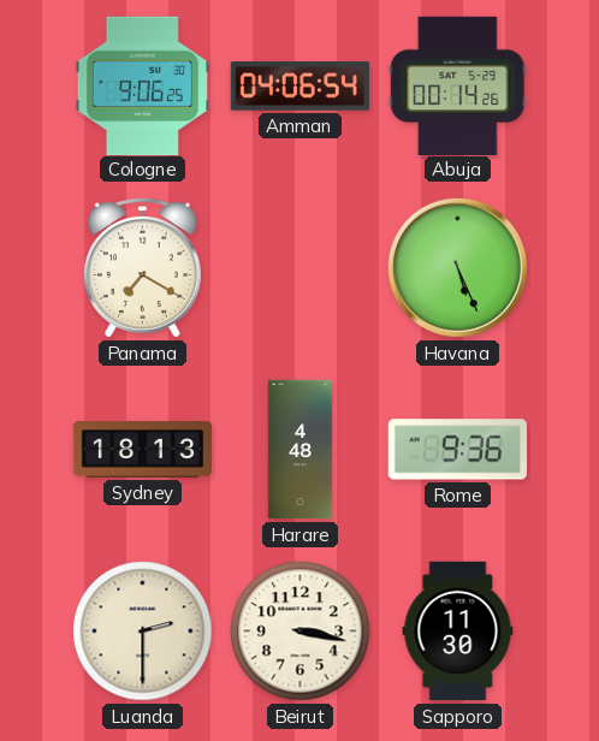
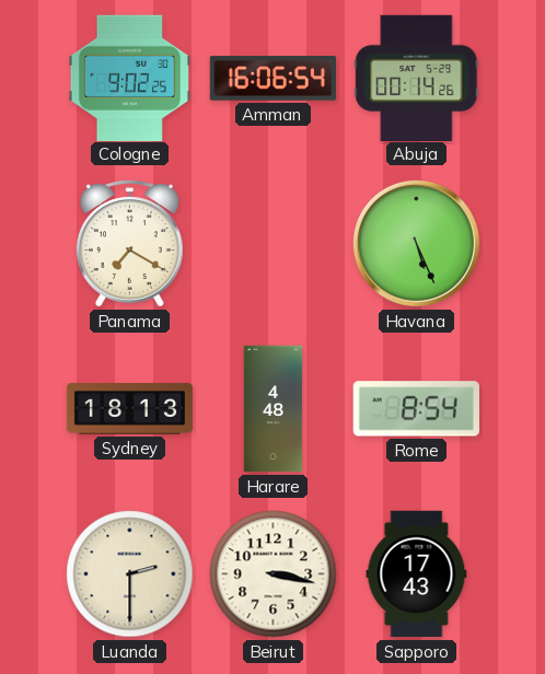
Cologne: 9:06 -> 9:02
Amman: 04:06 -> 16:06
Rome: 9:36 -> 8:54
Sapporo: 11:30 -> 17:43
